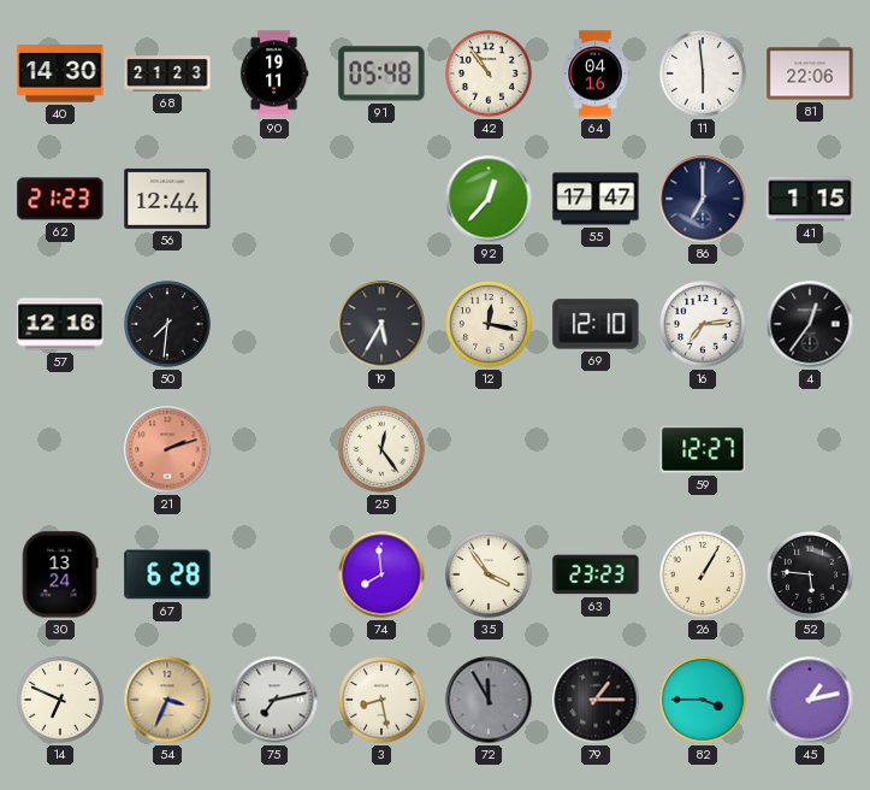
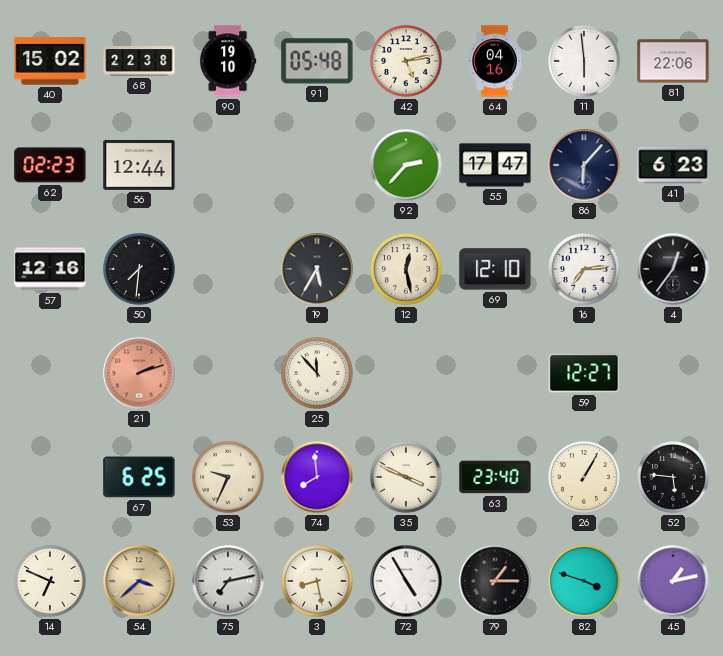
40: 14:30 -> 15:02
68: 21:23 -> 22:38
90: 19:11 -> 19:10
42: 10:54 -> 5:13
62: 21:23 -> 02:23
92: 12:37 -> 2:37
86: 7:00 -> 6:07
41: 1:15 -> 6:23
12: 12:17 -> 12:28
25: 12:24 -> 11:53
30: 13:24 -> none
67: 6:28 -> 6:25
53: none -> 9:34
35: 3:54 -> 3:49
63: 23:23 -> 23:40
54: 3:34 -> 3:38
72: 11:55 -> 4:55
72 dial: grey -> white
82: 3:45 -> 3:48
